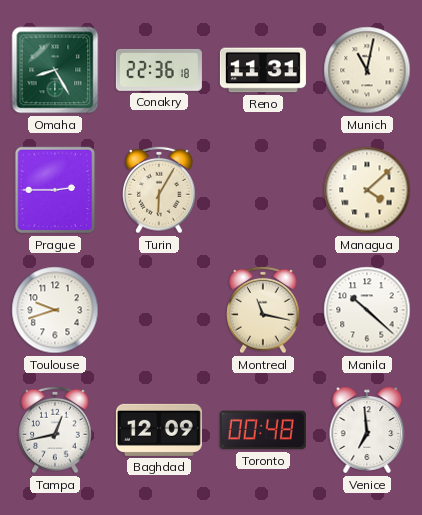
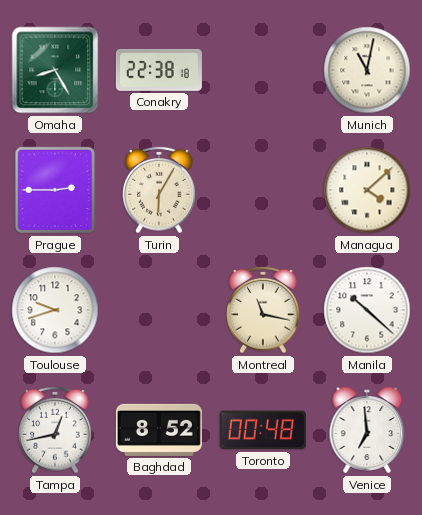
Conakry: 22:36 -> 22:38
Reno: 11:31 -> none
Baghdad: 12:09 -> 8:52
